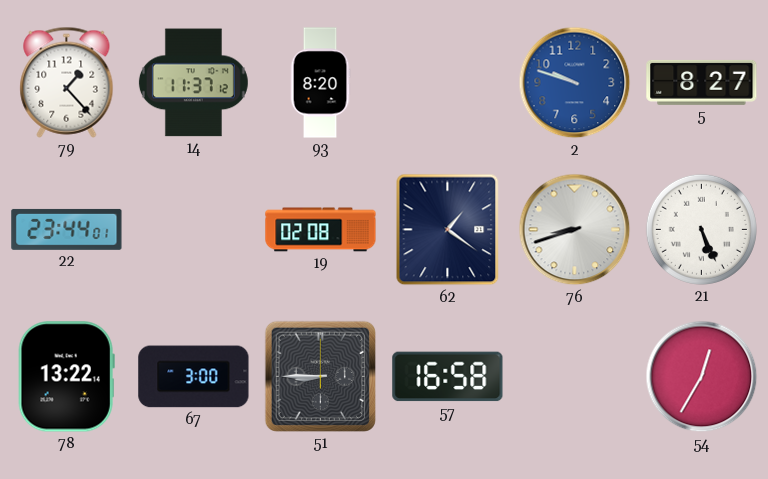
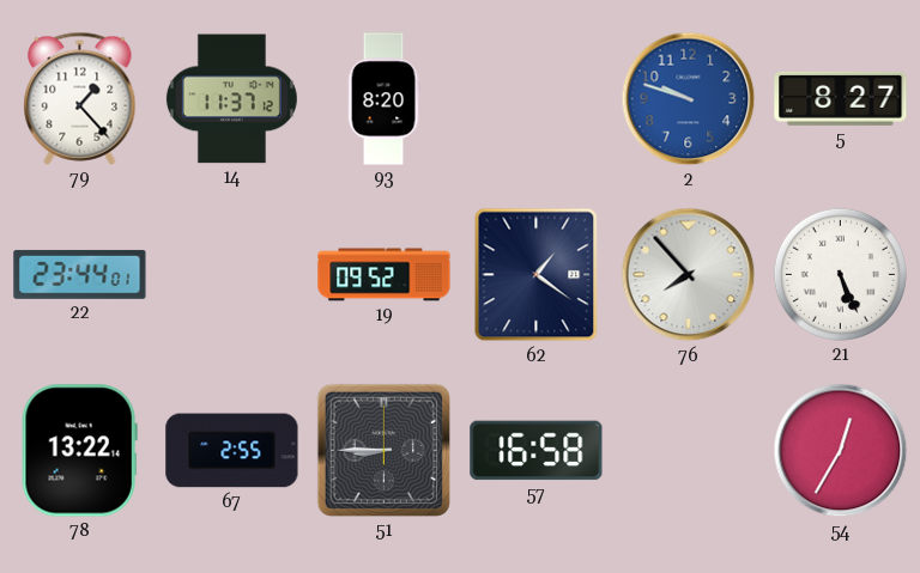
19: 02:08 -> 09:52
76: 8:42 -> 7:53
67: 3:00 -> 2:55
